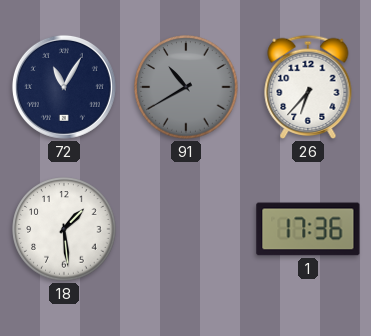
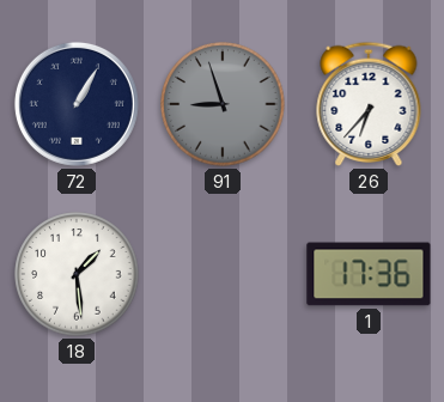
72: 11:05 -> 1:05
91: 10:40 -> 8:57
